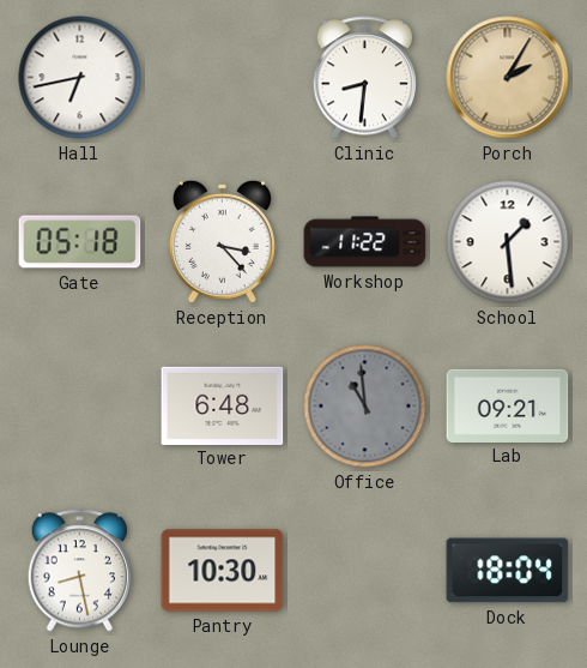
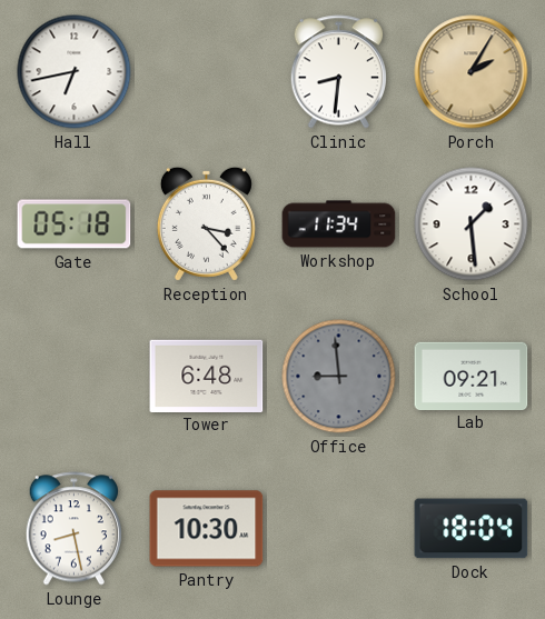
Workshop: 11:22 -> 11:34
Office: 10:59 -> 8:59
